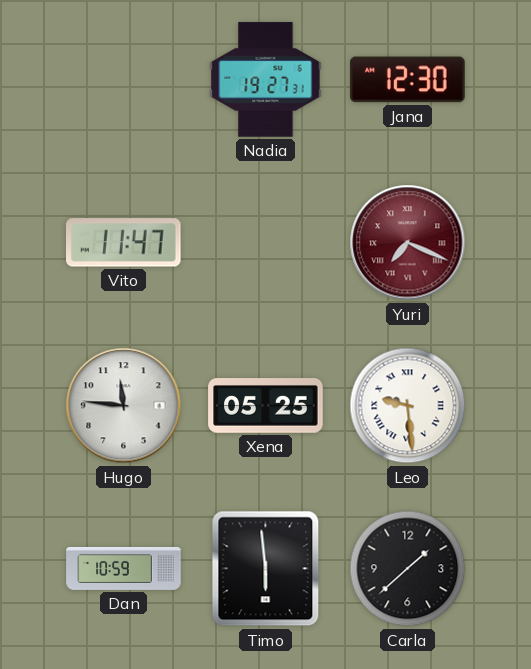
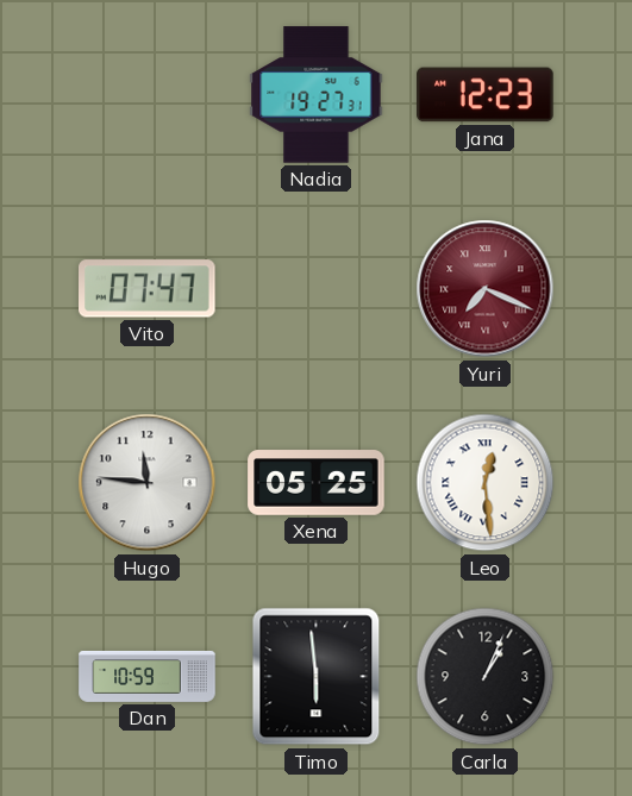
Jana: 12:30 -> 12:23
Vito: 11:47 -> 07:47
Leo: 9:29 -> 12:29
Carla: 1:38 -> 1:04
